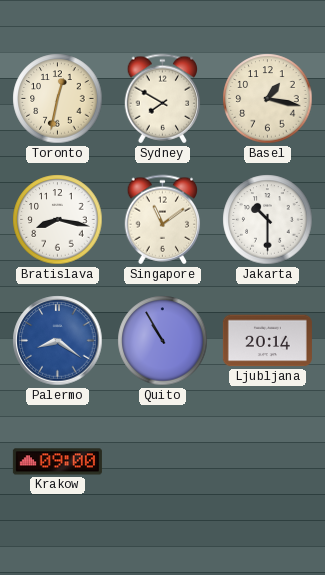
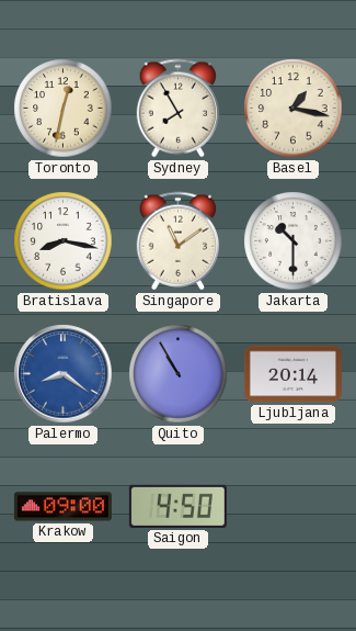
Sydney: 7:50 -> 7:55
Saigon: none -> 4:50
